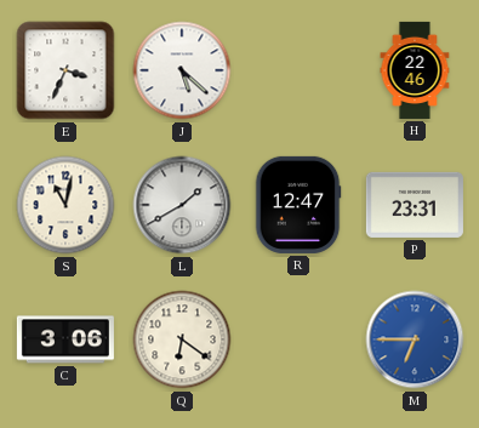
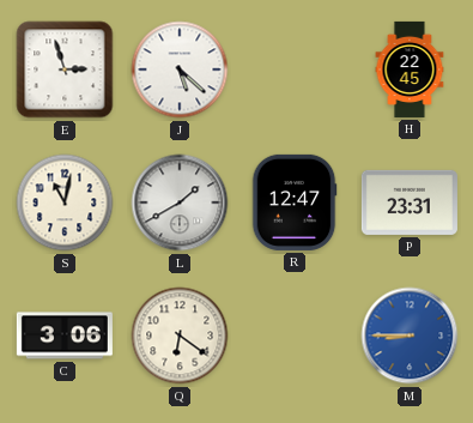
E: 3:34 -> 2:57
H: 22:46 -> 22:45
M: 6:45 -> 8:45
